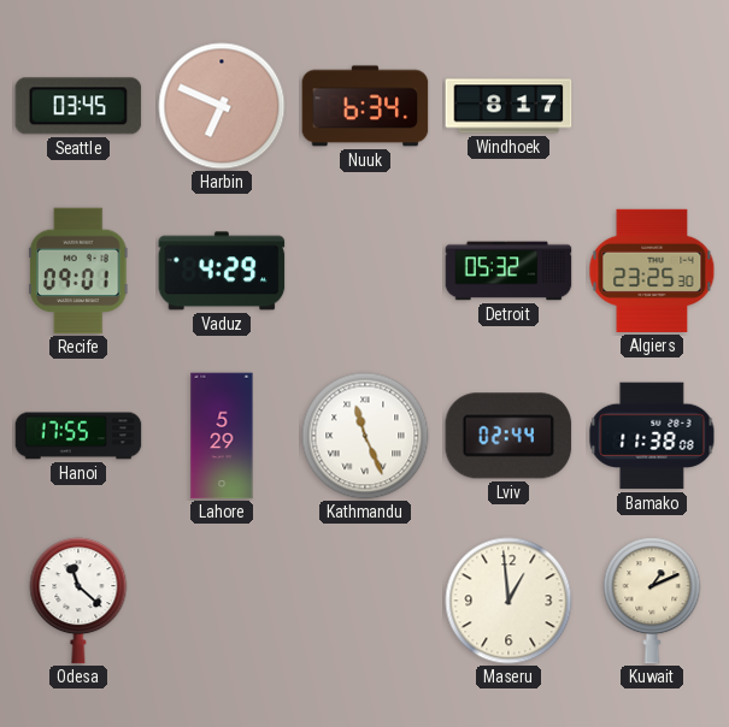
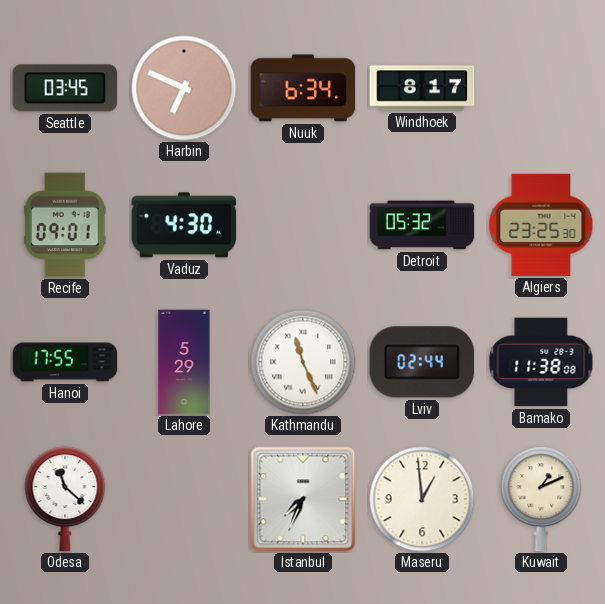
Vaduz: 4:29 -> 4:30
Istanbul: none -> 7:34
